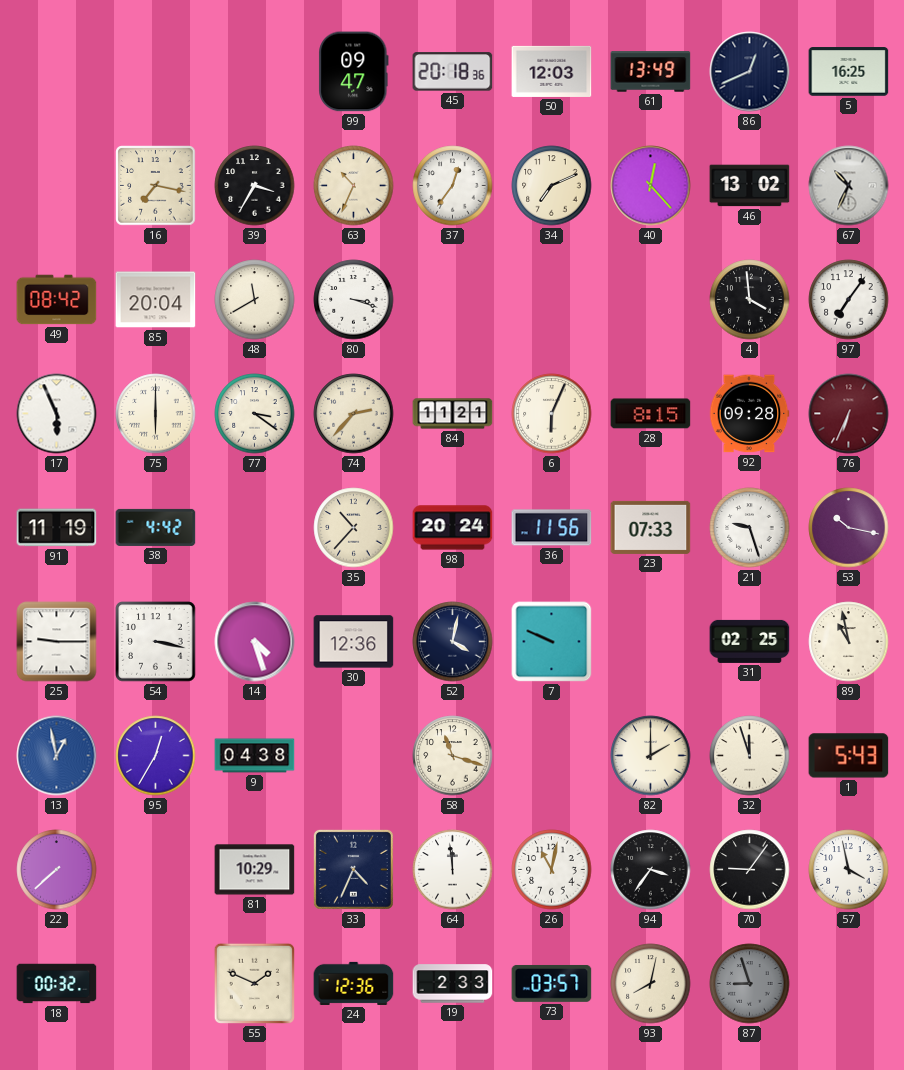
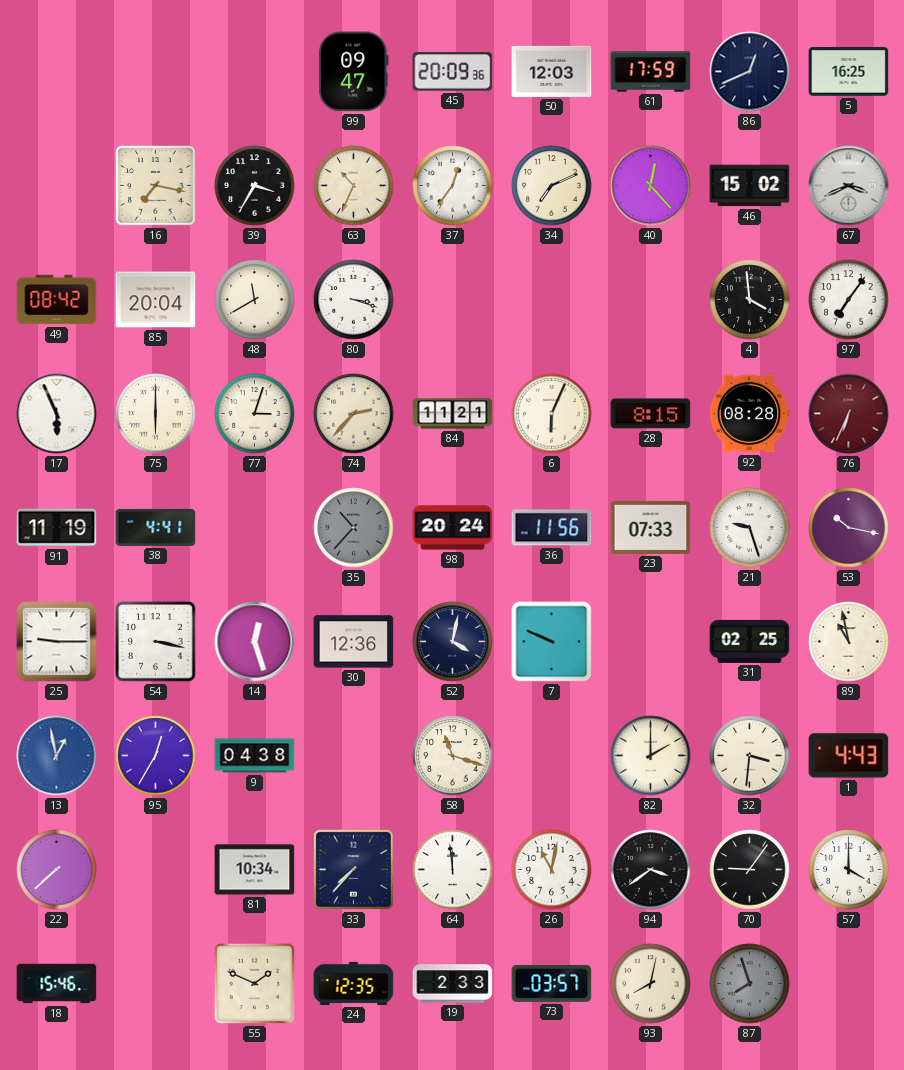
45: 20:18 -> 20:09
61: 13:49 -> 17:59
46: 13:02 -> 15:02
67: 10:34 -> 3:41
77: 3:21 -> 3:03
92: 09:28 -> 08:28
38: 4:42 -> 4:41
35 dial: cream -> grey
14: 4:27 -> 12:27
32: 11:57 -> 3:31
1: 5:43 -> 4:43
81: 10:29 -> 10:34
33: 4:34 -> 7:37
94: 3:36 -> 3:39
57: 3:58 -> 4:00
18: 00:32 -> 15:46
24: 12:36 -> 12:35
87: 8:57 -> 7:57
